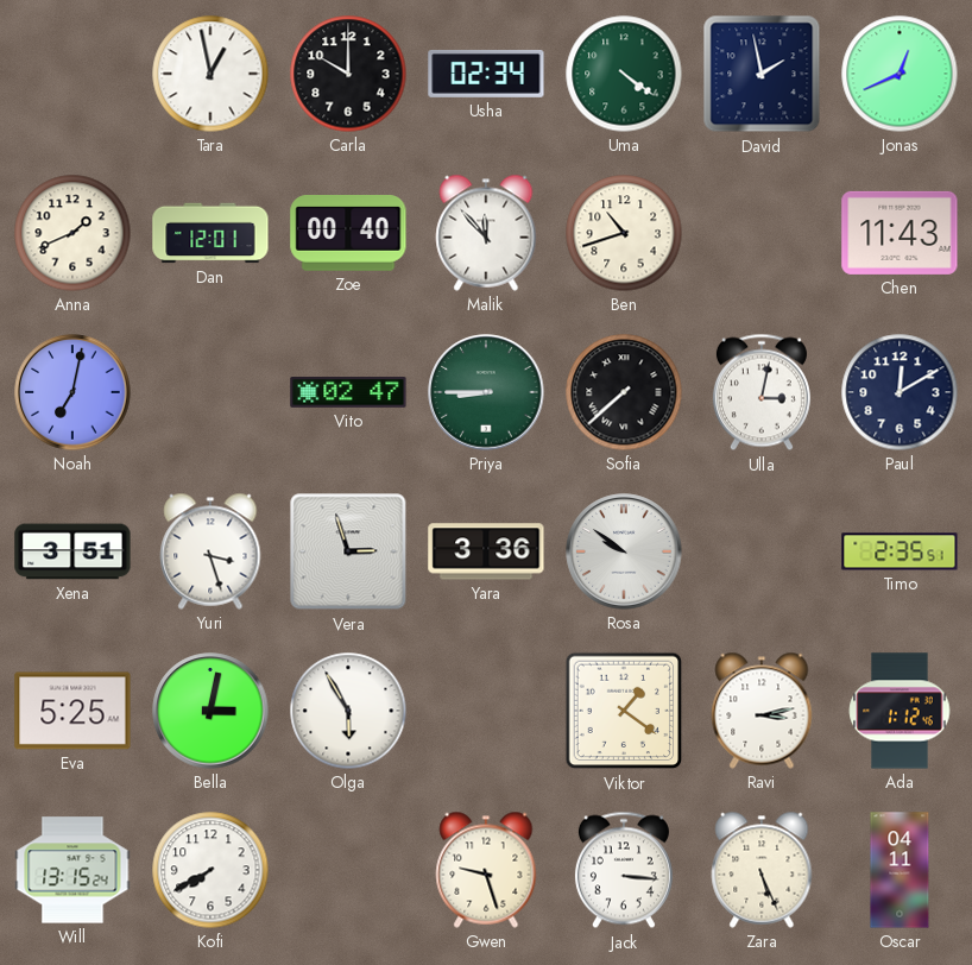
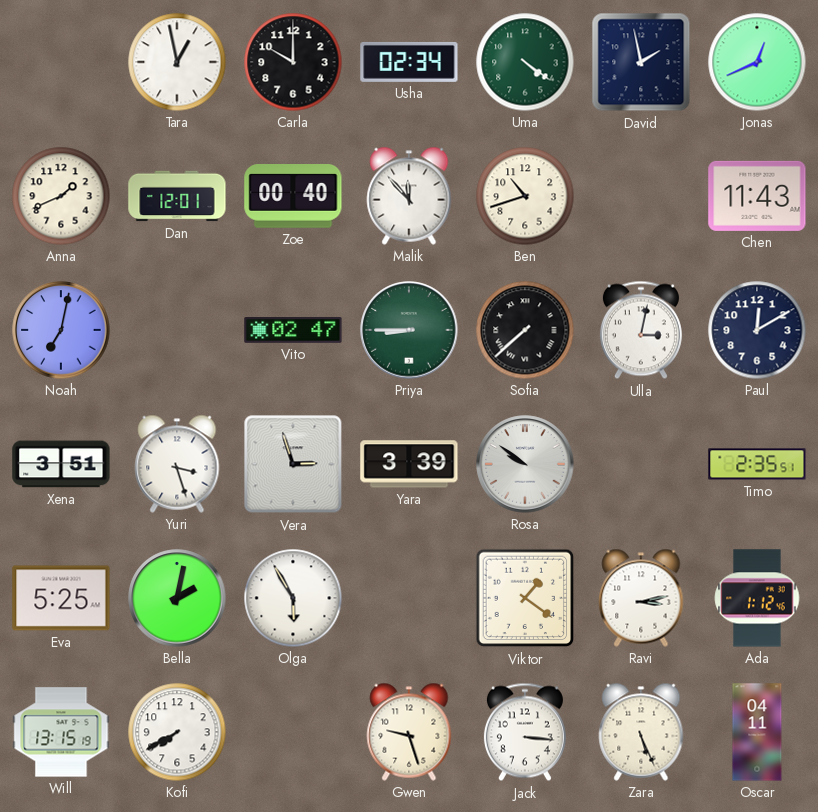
Yara: 3:36 -> 3:39
Bella: 3:02 -> 2:02
Will: 13:15:24 -> 13:15:19
